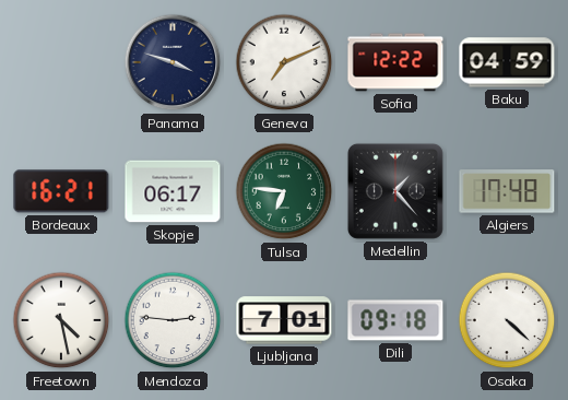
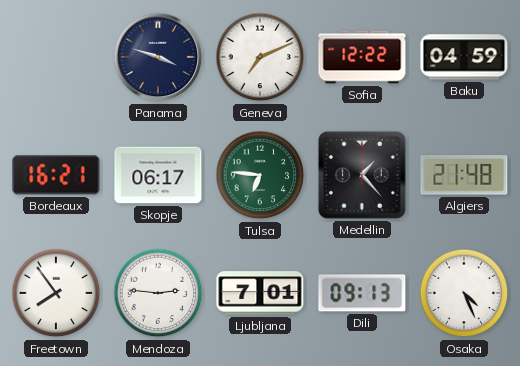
Algiers: 17:48 -> 21:48
Freetown: 4:28 -> 7:54
Dili: 09:18 -> 09:13
Osaka: 4:22 -> 4:26
